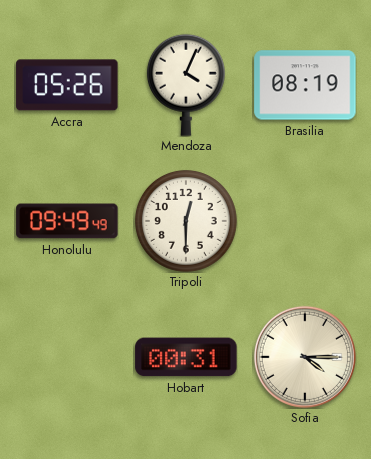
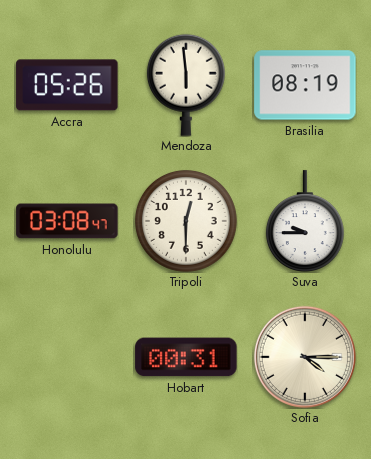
Mendoza: 4:04 -> 5:59
Honolulu: 09:49 -> 03:08
Suva: none -> 9:45
